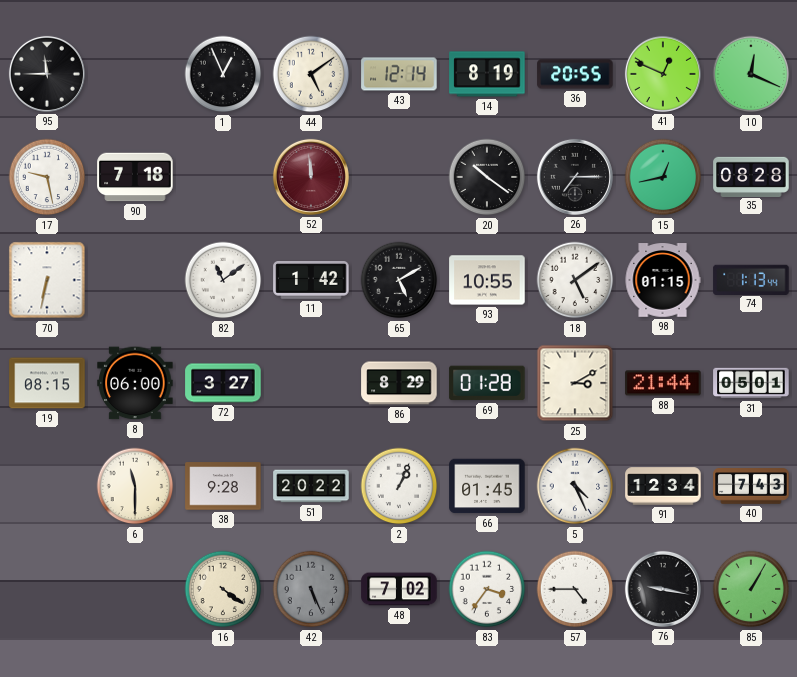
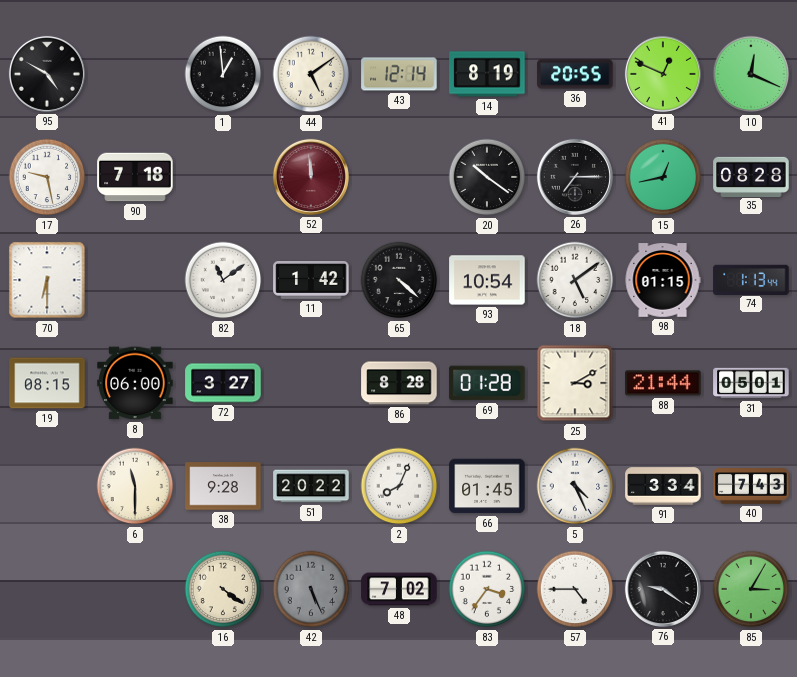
95: 11:45 -> 4:50
1: 12:56 -> 12:59
70: 6:32 -> 6:30
65: 5:10 -> 4:22
93: 10:55 -> 10:54
86: 8:29 -> 8:28
2: 1:04 -> 8:04
91: 12:34 -> 3:34
76: 9:17 -> 9:21
85: 1:05 -> 3:05
